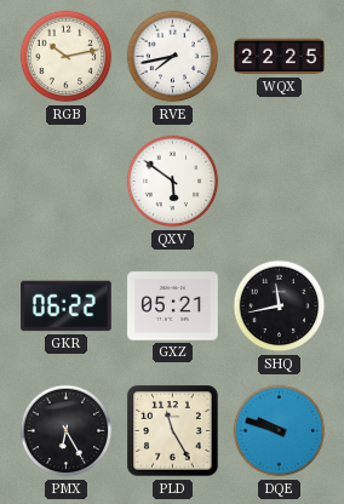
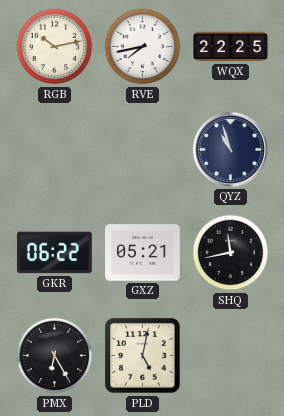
QXV: 5:51 -> none
QYZ: none -> 10:57
PLD: 11:25 -> 5:02
DQE: 9:48 -> none
